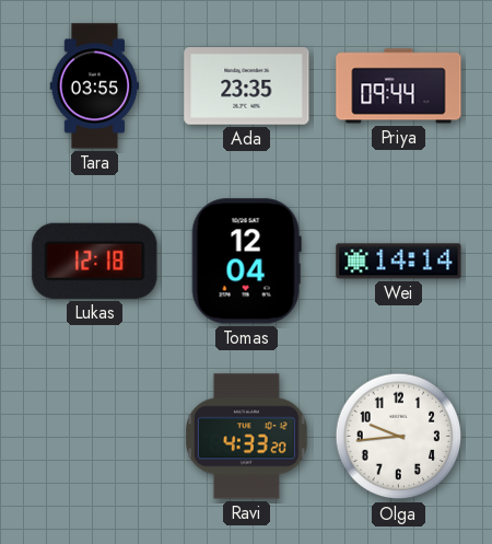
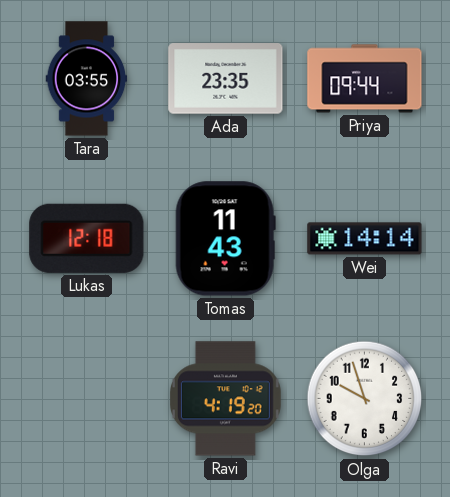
Tomas: 12:04 -> 11:43
Ravi: 4:33 -> 4:19
Olga: 9:44 -> 9:57
